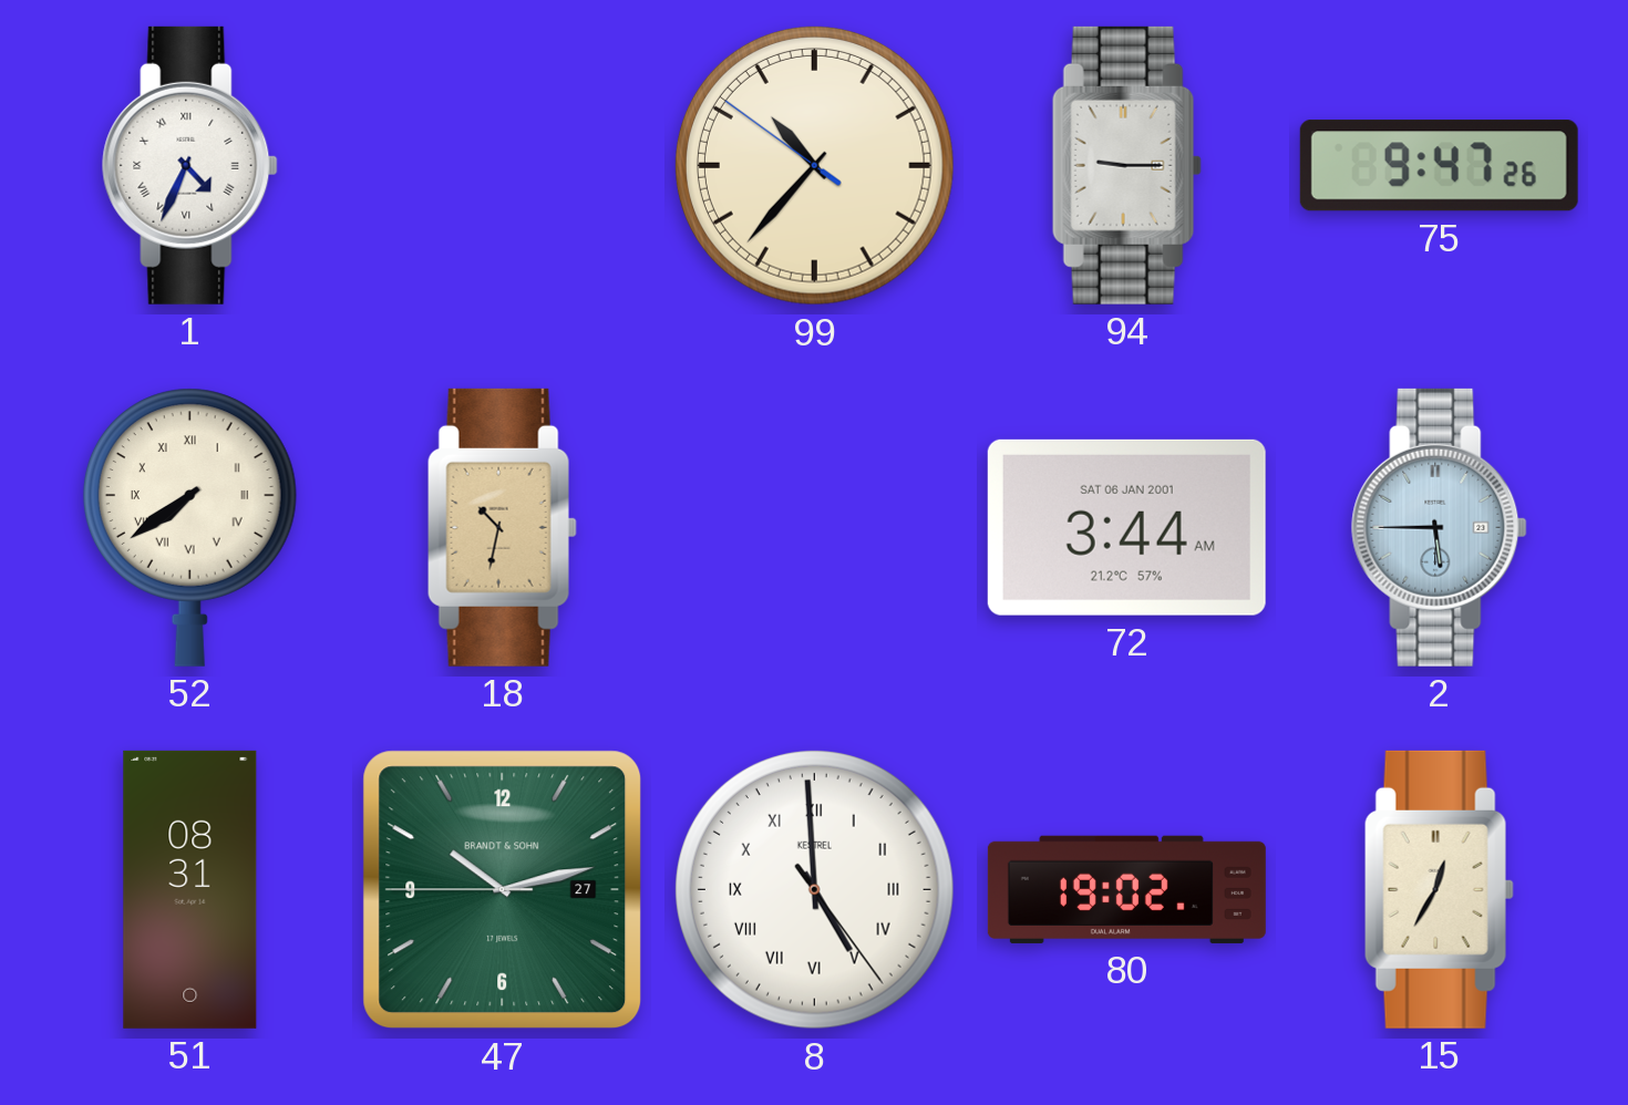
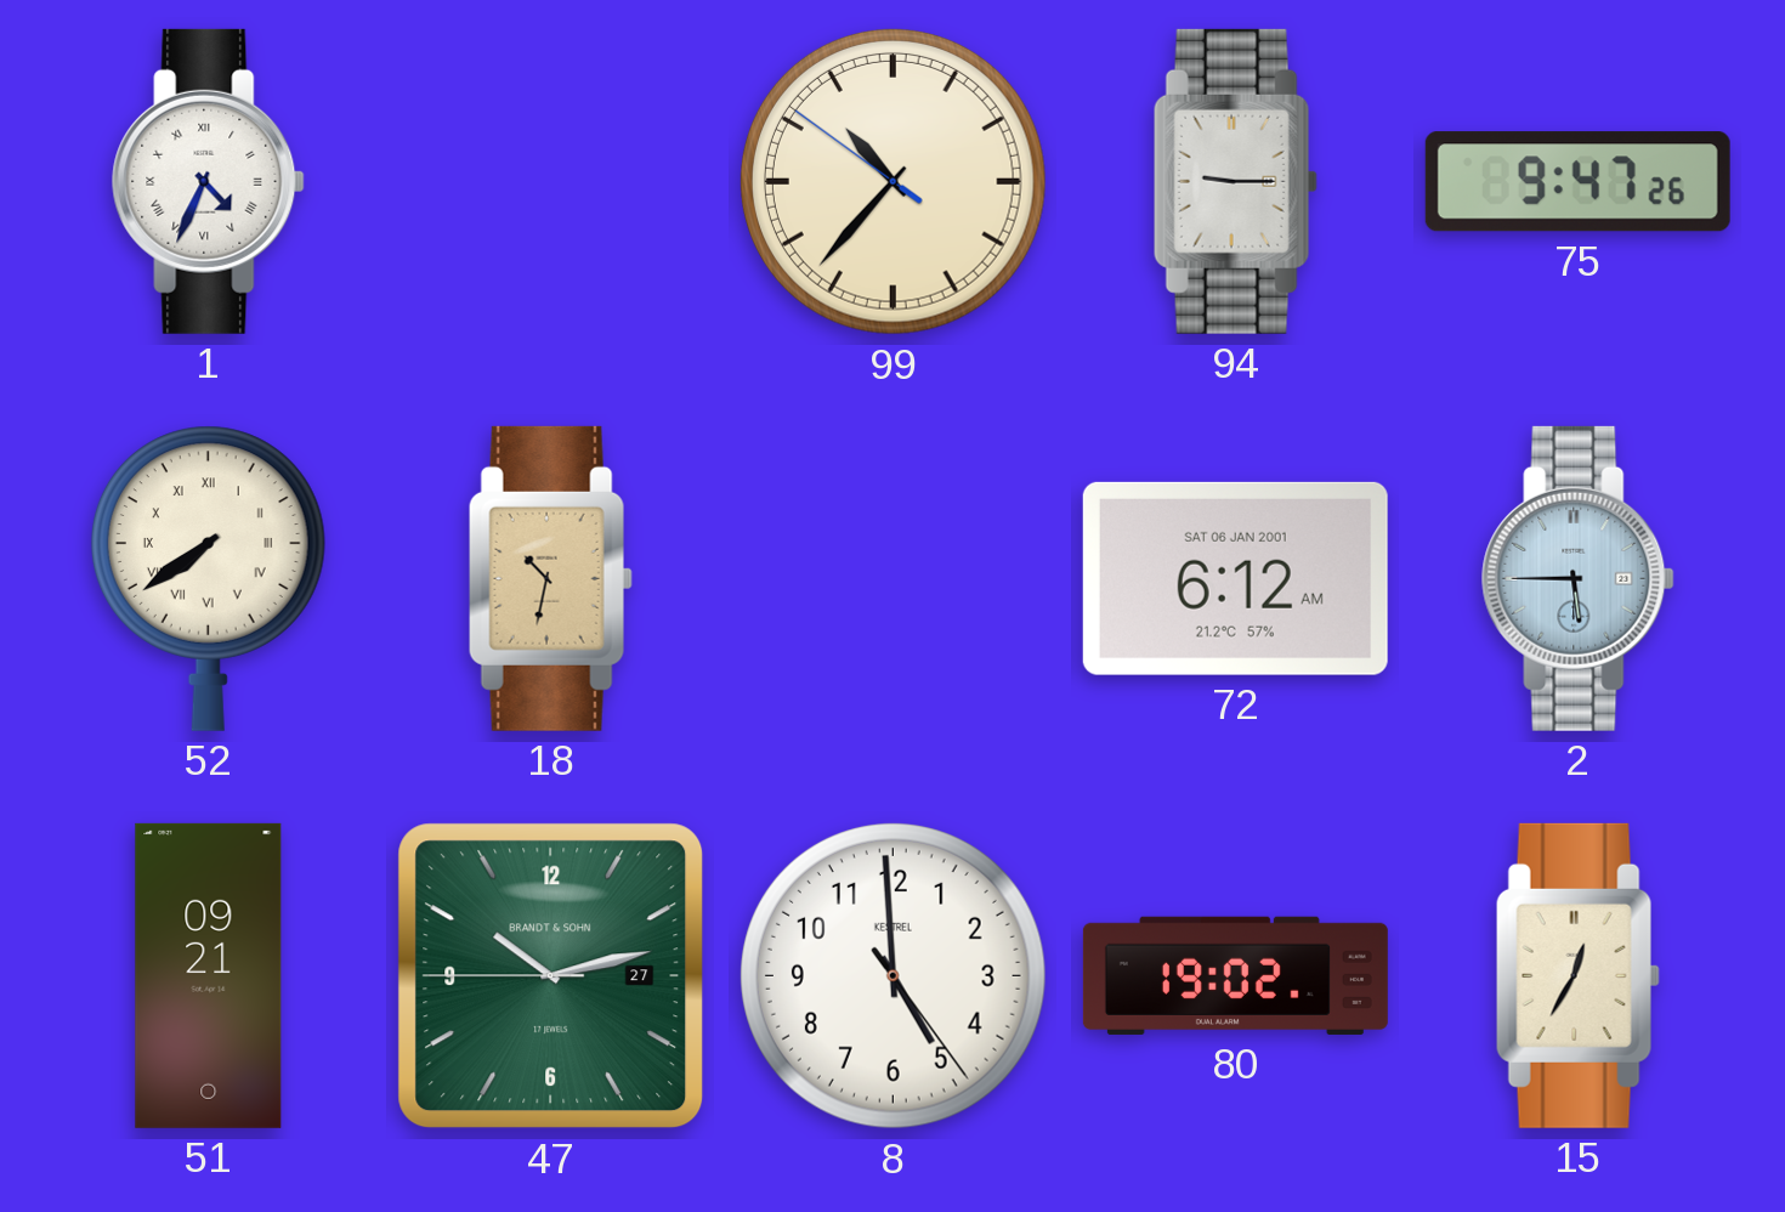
72: 3:44 -> 6:12
51: 08:31 -> 09:21
8 numerals: Roman -> Arabic
